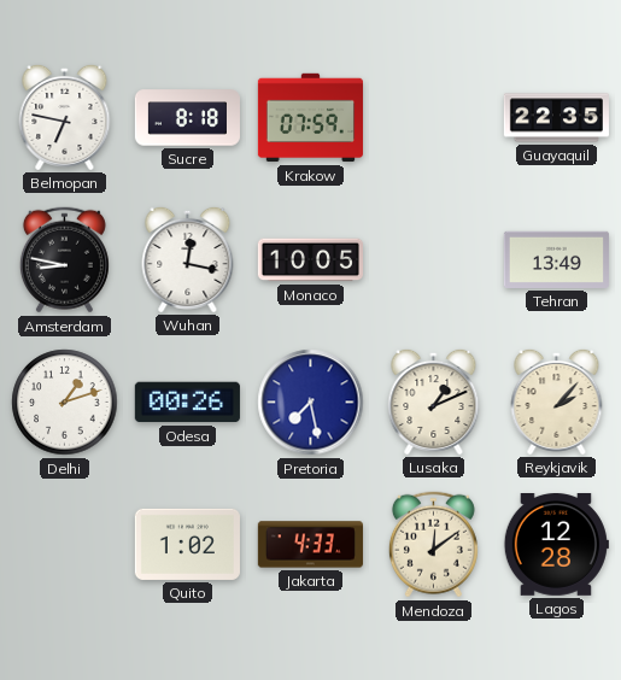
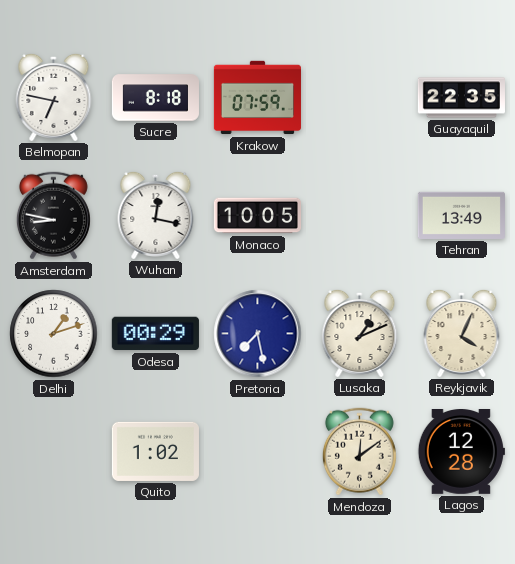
Odesa: 00:26 -> 00:29
Reykjavik: 2:07 -> 4:04
Jakarta: 4:33 -> none
